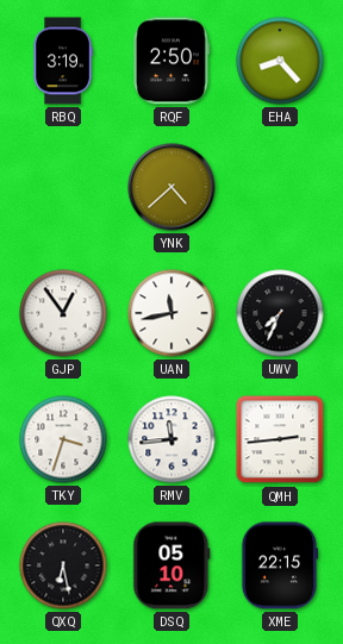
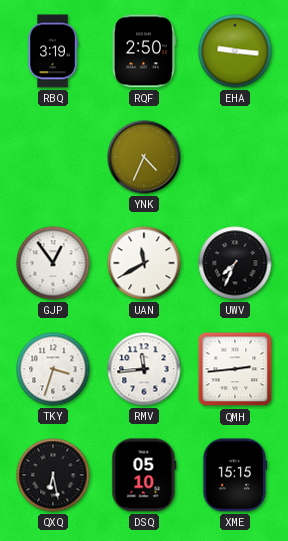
EHA: 8:23 -> 9:16
YNK: 4:38 -> 4:34
UAN: 11:43 -> 11:40
XME: 22:15 -> 15:15
